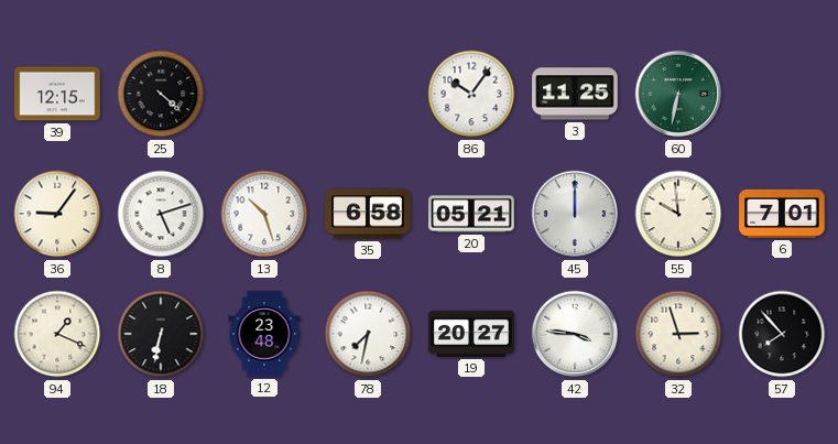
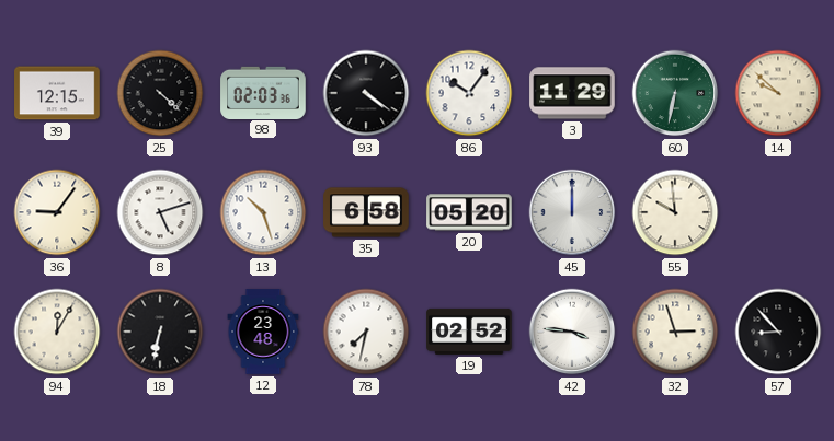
98: none -> 02:03
93: none -> 4:21
3: 11:25 -> 11:29
14: none -> 9:52
20: 05:21 -> 05:20
6: 7:01 -> none
94: 1:19 -> 12:05
19: 20:27 -> 02:52
57: 7:53 -> 8:53
